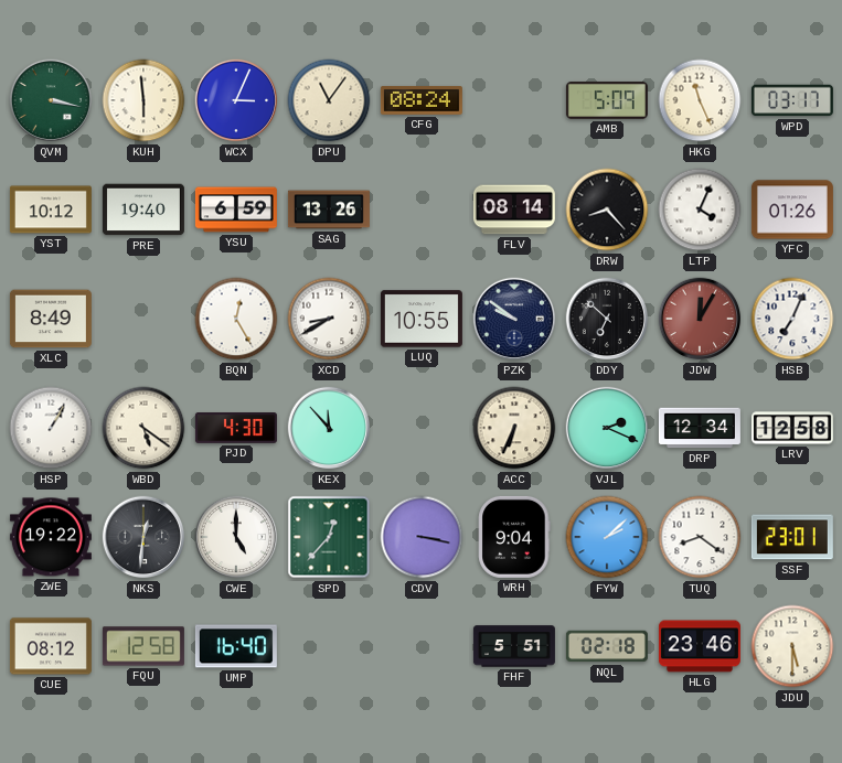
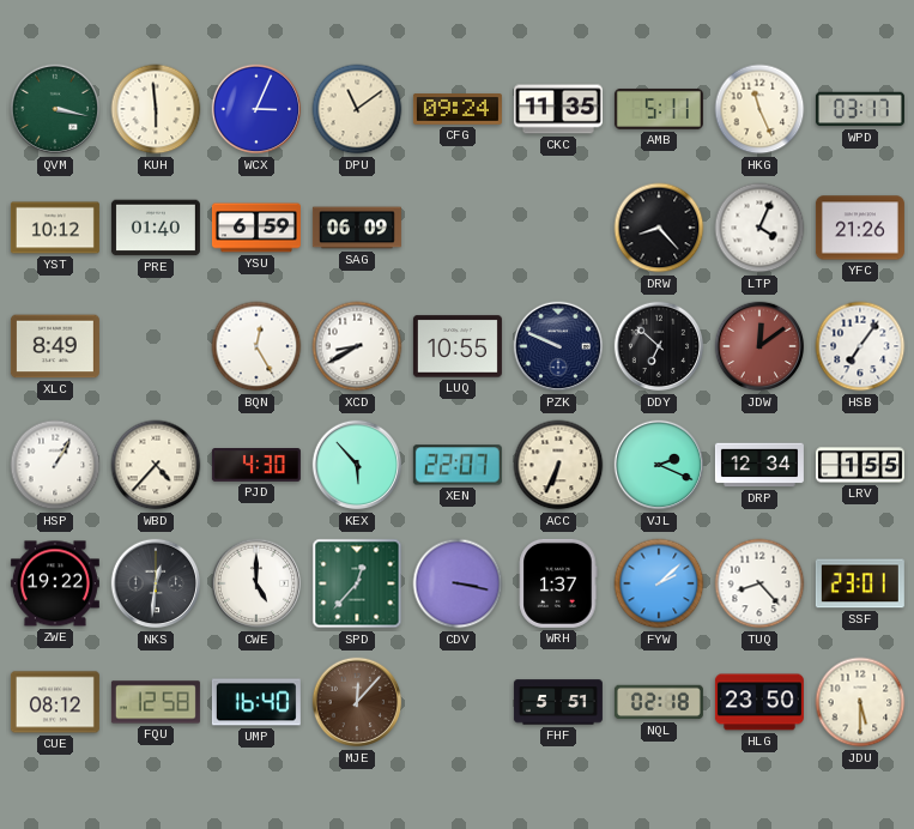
DPU: 11:06 -> 11:09
CFG: 08:24 -> 09:24
CKC: none -> 11:35
AMB: 5:09 -> 5:11
PRE: 19:40 -> 01:40
SAG: 13:26 -> 06:09
FLV: 08:14 -> none
YFC: 01:26 -> 21:26
PZK: 9:51 -> 9:49
JDW: 12:05 -> 12:09
HSB: 7:04 -> 7:06
WBD: 5:21 -> 4:37
KEX: 11:53 -> 5:53
XEN: none -> 22:07
LRV: 12:58 -> 1:55
WRH: 9:04 -> 1:37
TUQ: 8:21 -> 8:23
MJE: none -> 12:07
HLG: 23:46 -> 23:50
